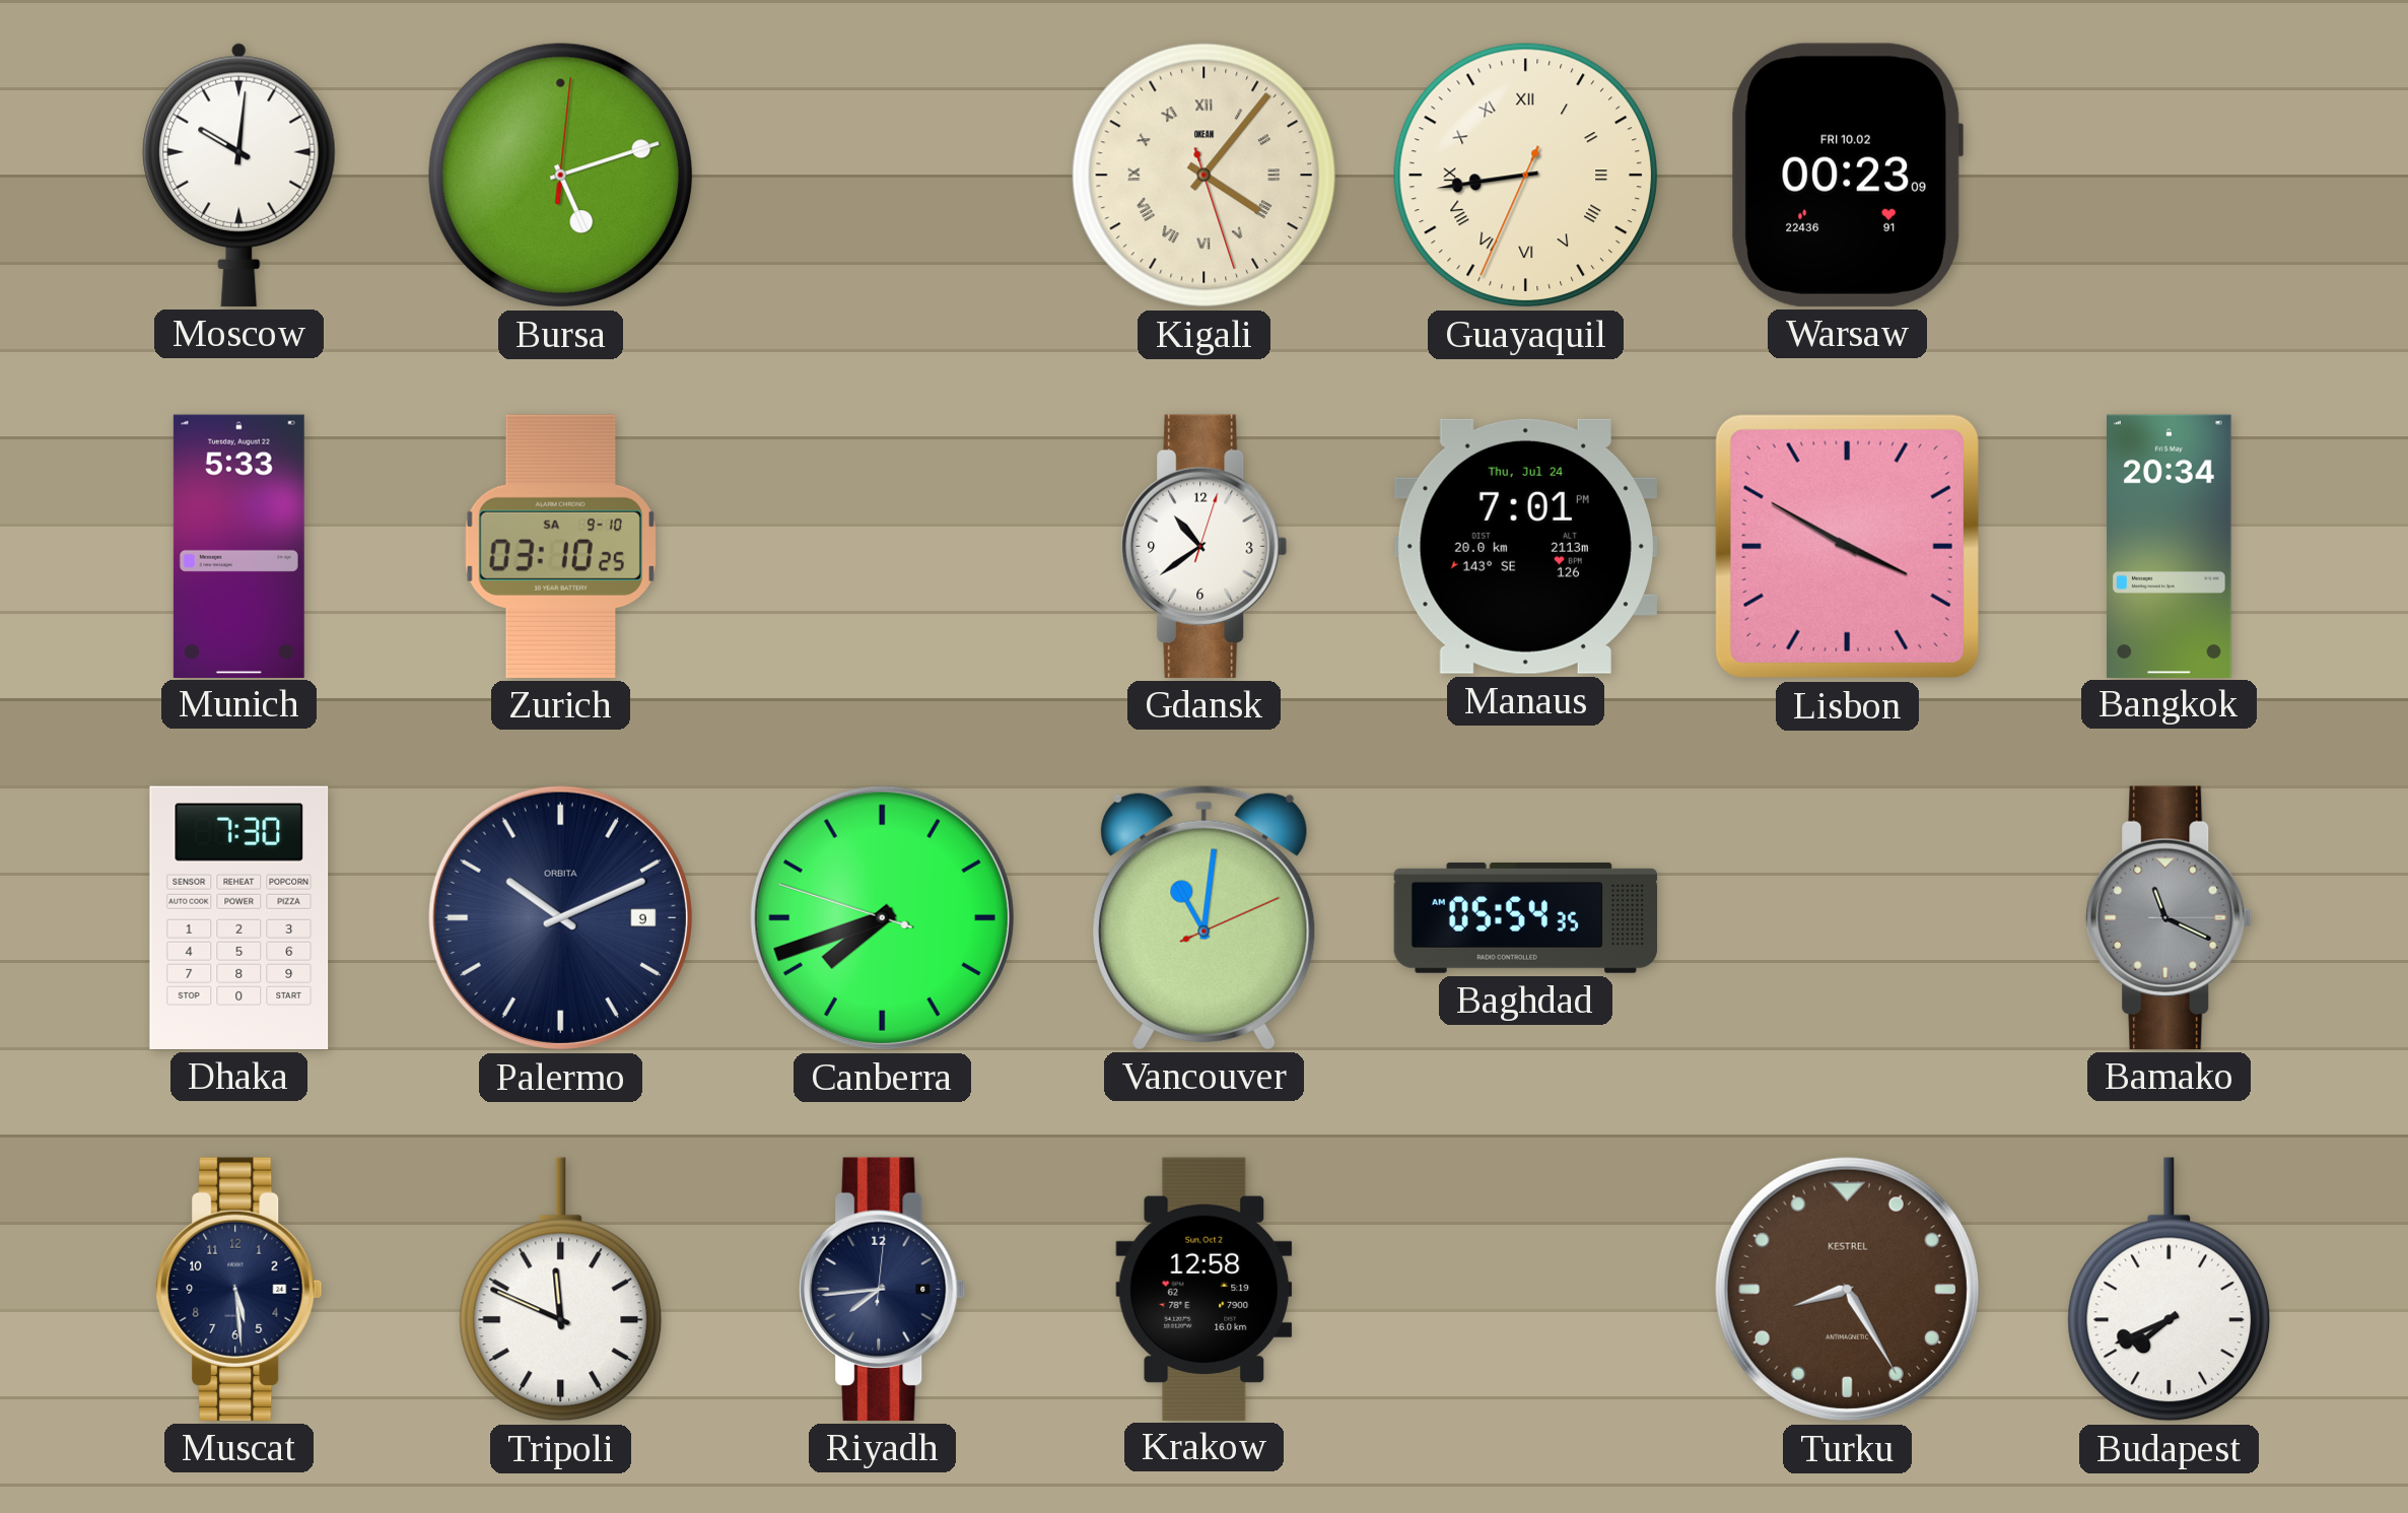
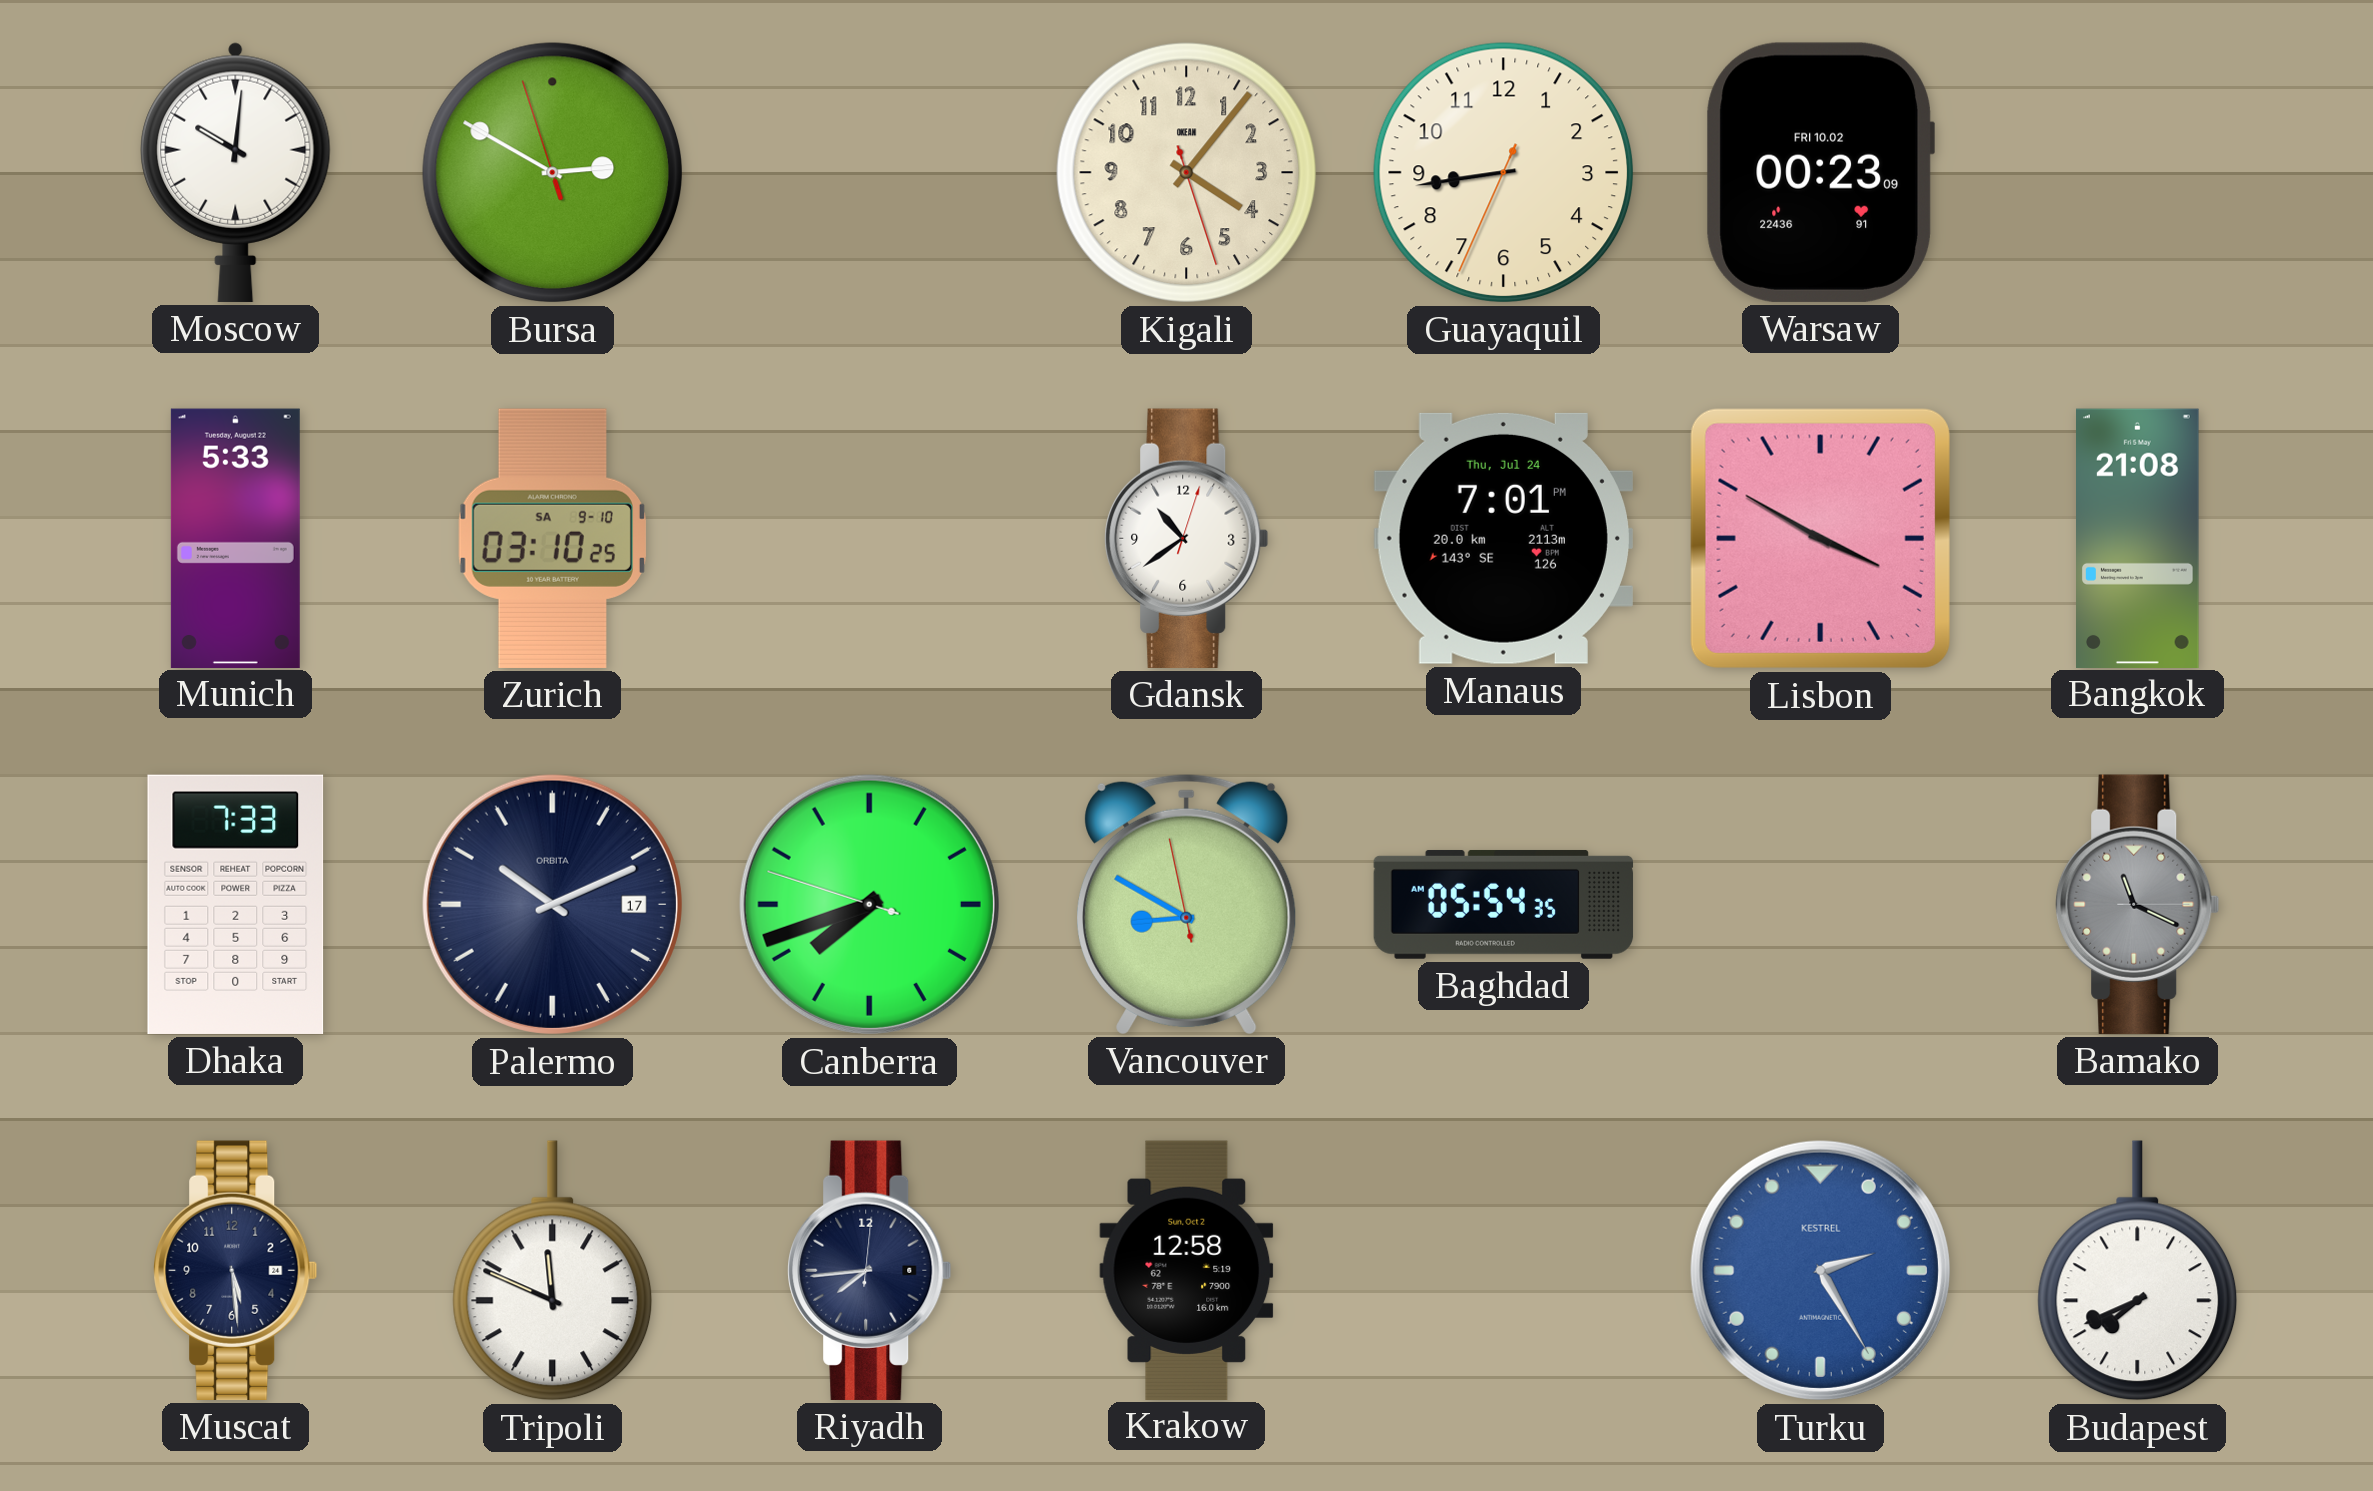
Bursa: 5:12 -> 2:49
Kigali numerals: Roman -> Arabic
Guayaquil numerals: Roman -> Arabic
Bangkok: 20:34 -> 21:08
Dhaka: 7:30 -> 7:33
Palermo date: 9 -> 17
Vancouver: 11:01 -> 8:49
Turku: 8:25 -> 2:25
Turku dial: brown -> blue
